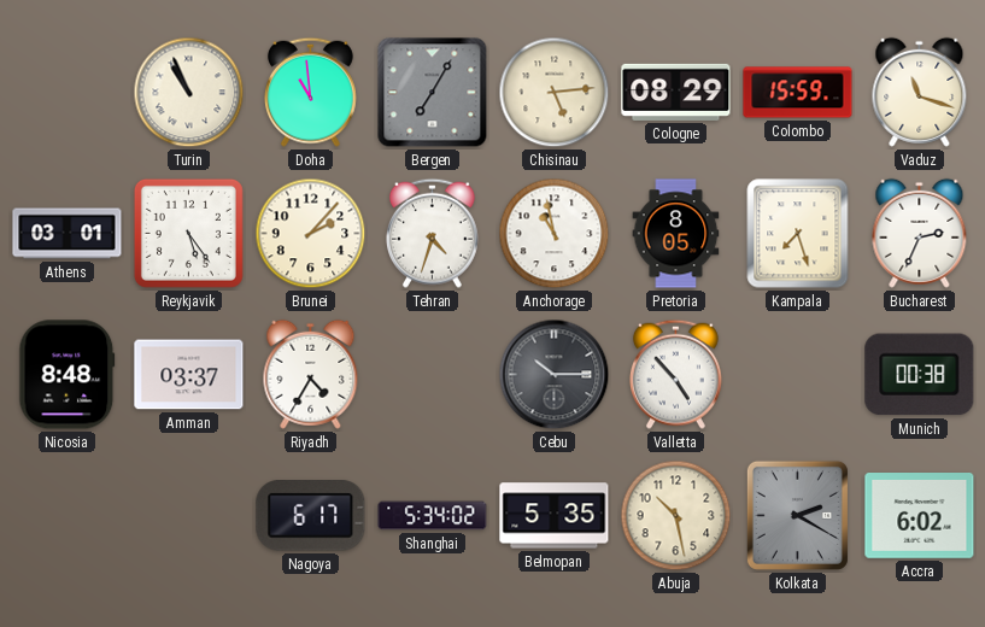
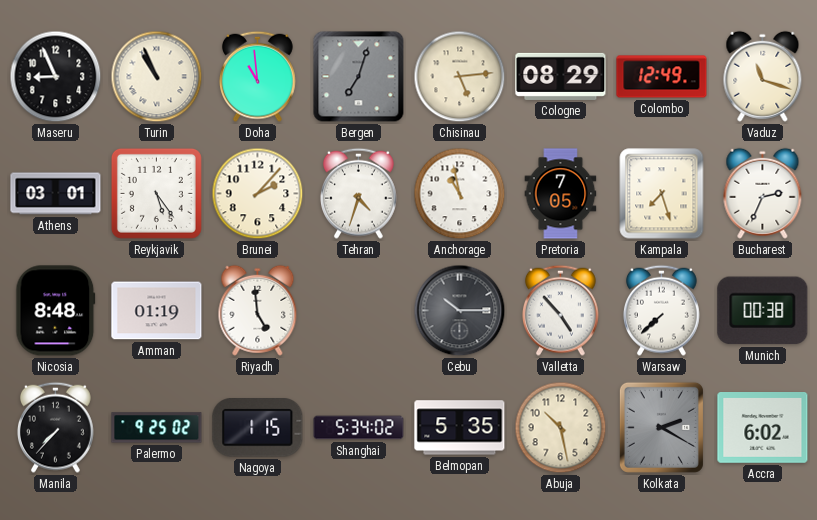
Maseru: none -> 8:56
Bergen: 7:05 -> 7:03
Colombo: 15:59 -> 12:49
Pretoria: 8:05 -> 7:05
Amman: 03:37 -> 01:19
Riyadh: 4:35 -> 4:59
Warsaw: none -> 7:38
Manila: none -> 7:37
Palermo: none -> 9:25
Nagoya: 6:17 -> 1:15
